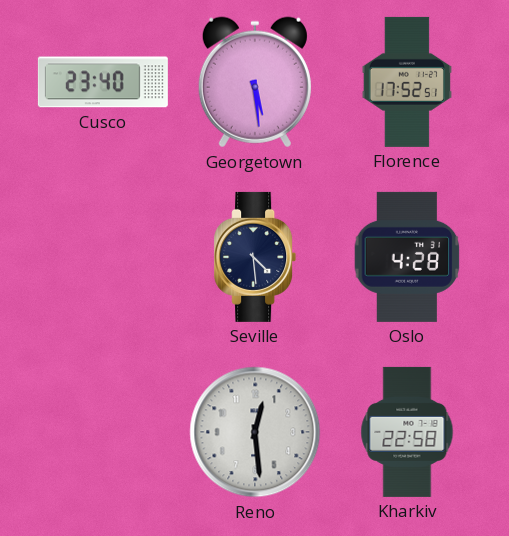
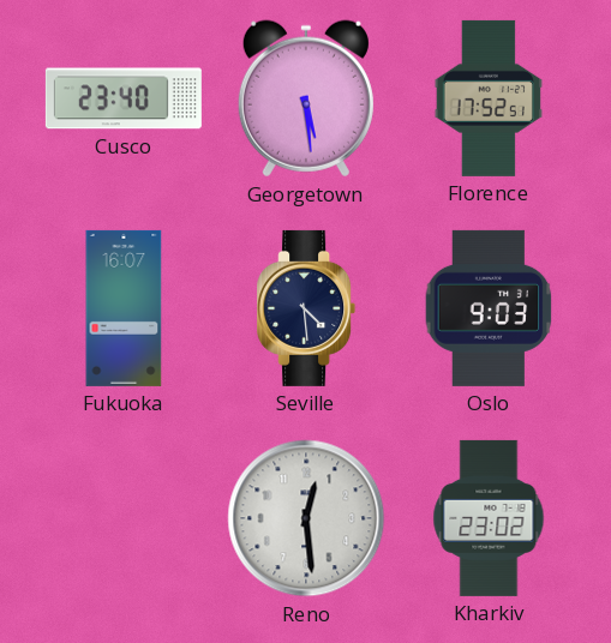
Fukuoka: none -> 16:07
Oslo: 4:28 -> 9:03
Kharkiv: 22:58 -> 23:02
